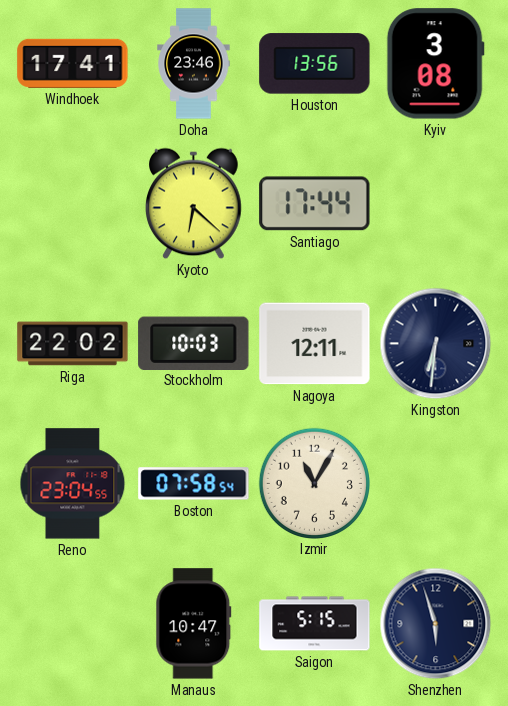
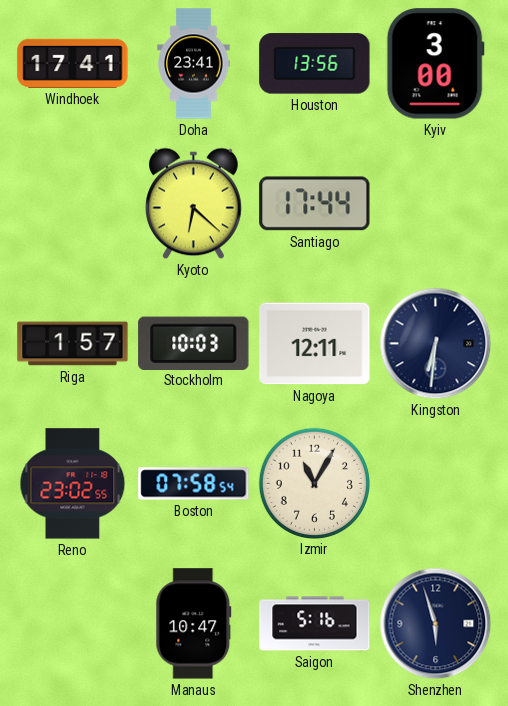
Doha: 23:46 -> 23:41
Kyiv: 3:08 -> 3:00
Riga: 22:02 -> 1:57
Reno: 23:04 -> 23:02
Saigon: 5:15 -> 5:16
